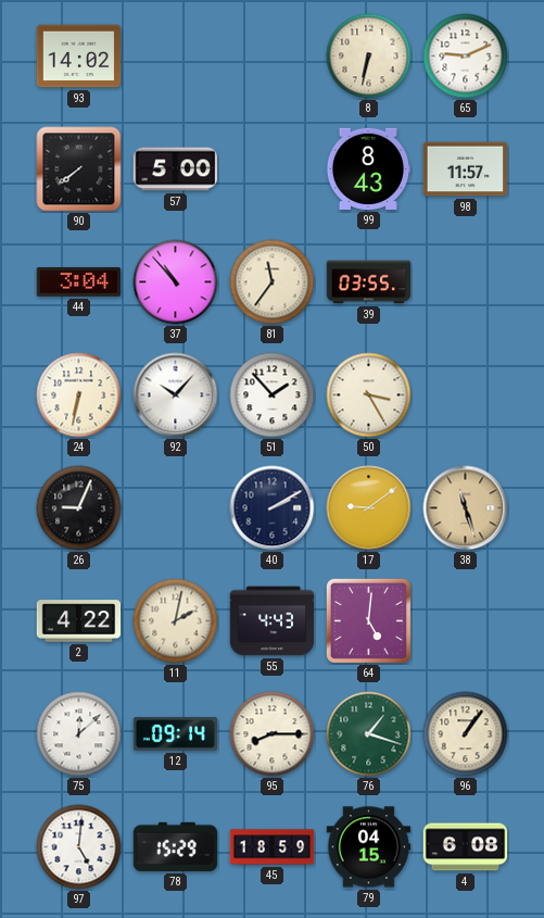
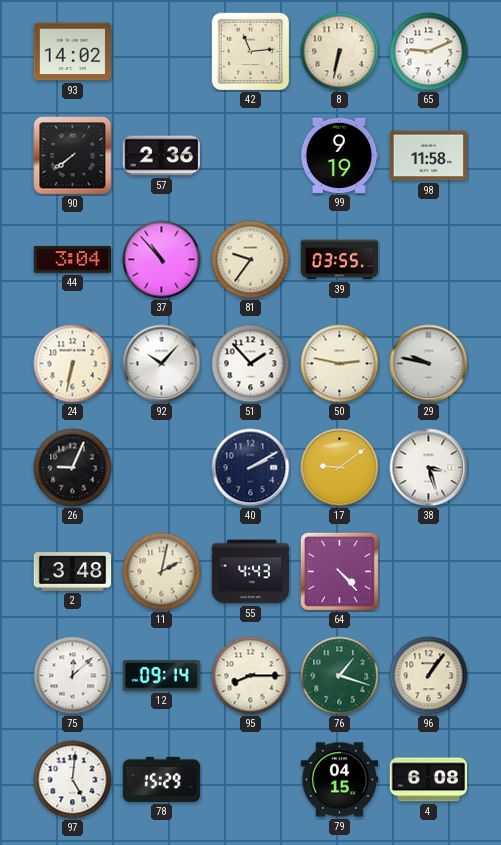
42: none -> 11:14
57: 5:00 -> 2:36
99: 8:43 -> 9:19
98: 11:57 -> 11:58
81: 11:36 -> 9:36
50: 3:25 -> 2:47
29: none -> 9:47
38: 11:27 -> 3:27
38 dial: champagne -> white
2: 4:22 -> 3:48
64: 5:01 -> 4:23
45: 18:59 -> none
